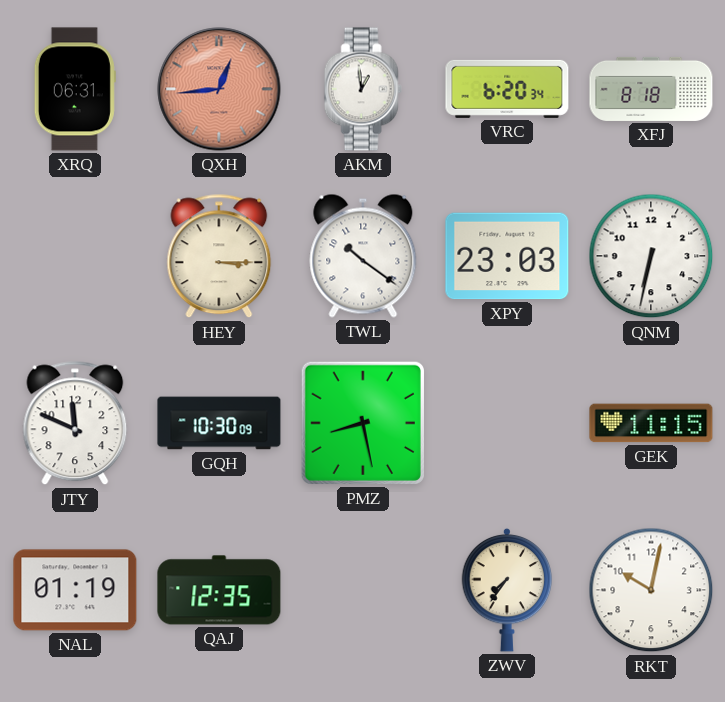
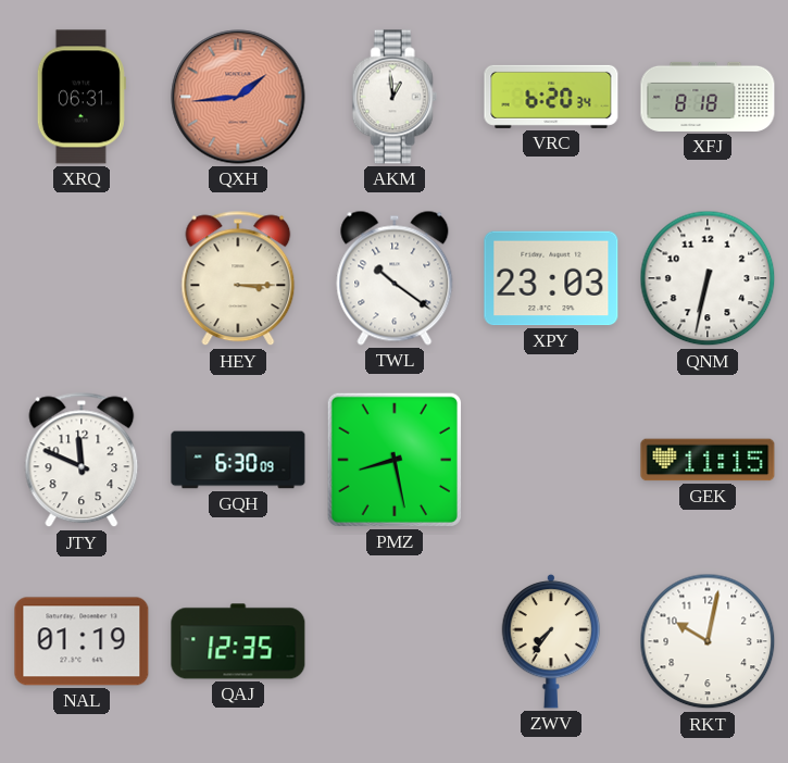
QXH: 12:44 -> 1:44
GQH: 10:30 -> 6:30
